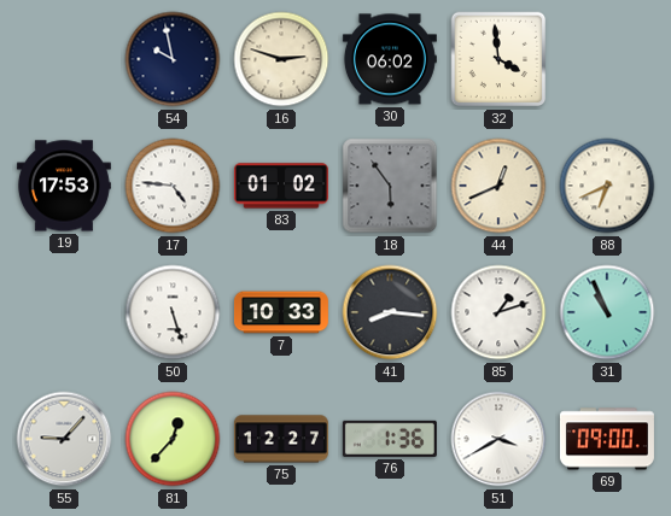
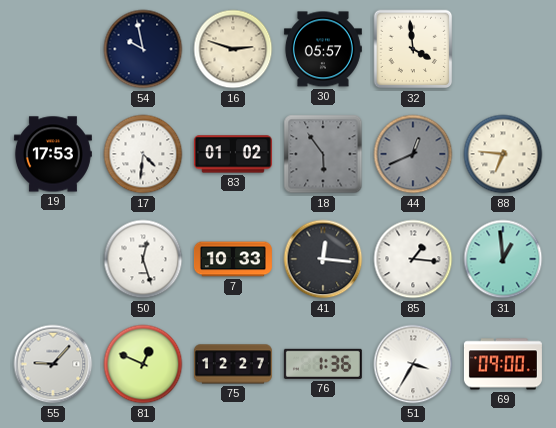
30: 06:02 -> 05:57
17: 4:46 -> 4:31
44 dial: cream -> grey
88: 6:41 -> 6:46
50: 5:27 -> 12:27
41: 8:16 -> 12:16
85: 1:12 -> 1:16
31: 10:56 -> 12:59
81: 12:37 -> 12:49
51: 3:40 -> 3:35
